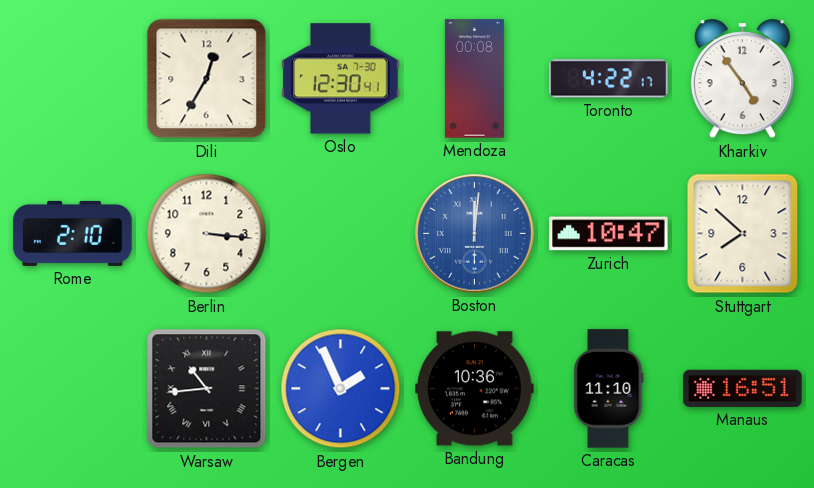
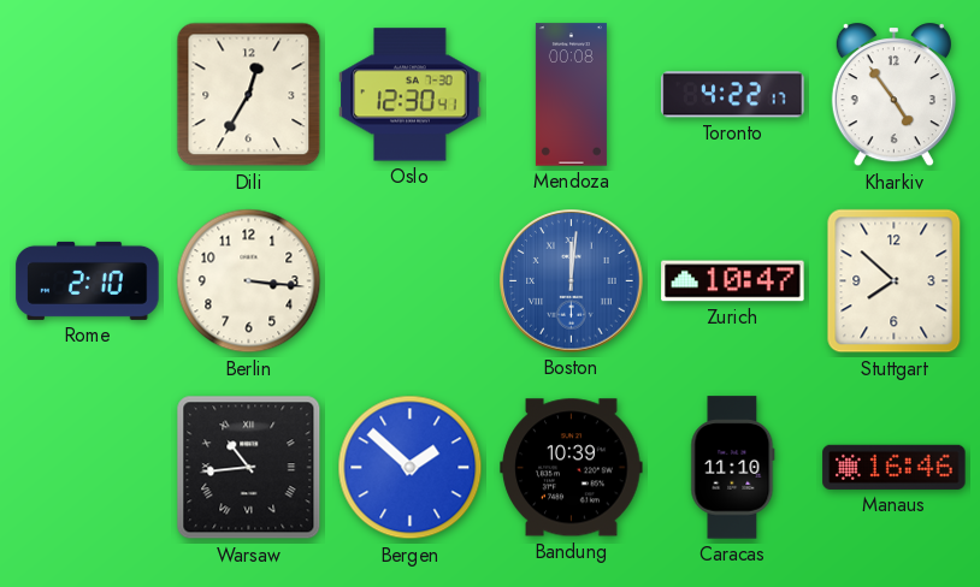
Bergen: 1:56 -> 1:52
Bandung: 10:36 -> 10:39
Manaus: 16:51 -> 16:46
